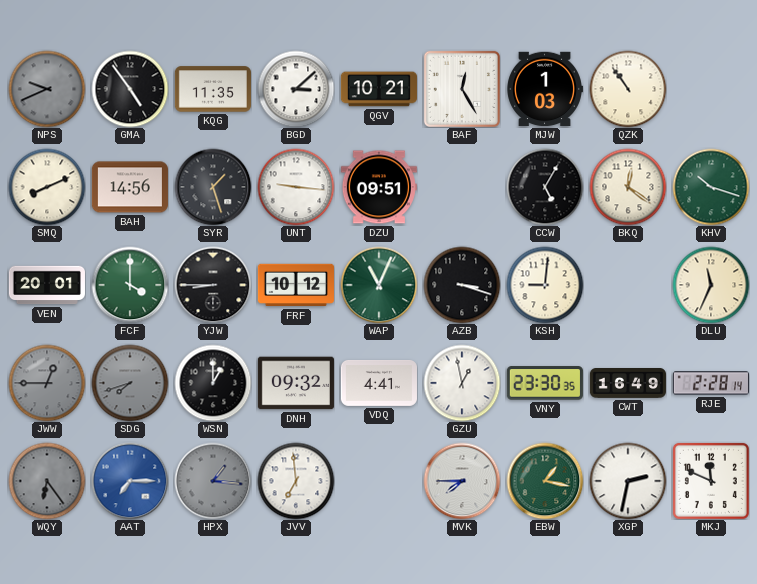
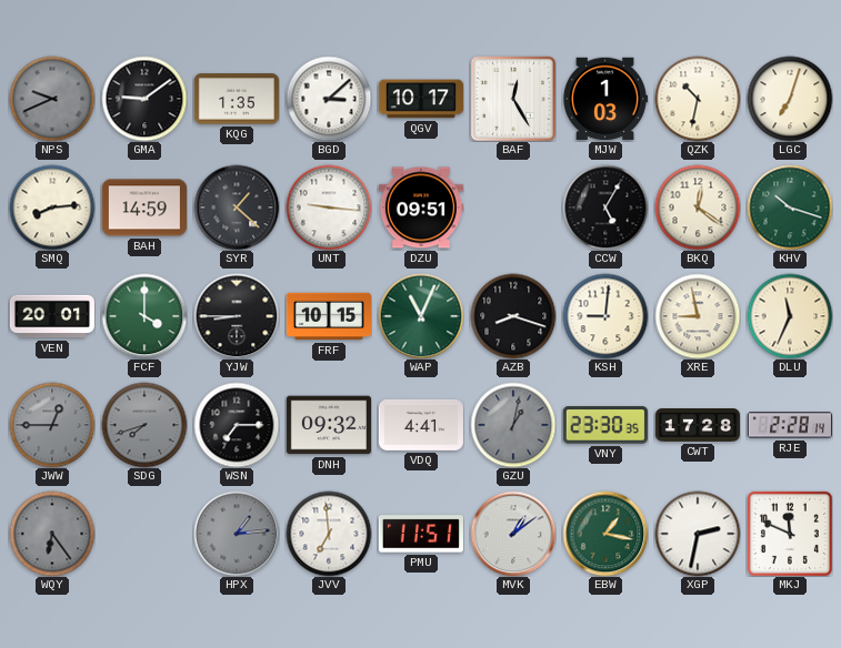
GMA: 4:54 -> 9:09
KQG: 11:35 -> 1:35
QGV: 10:21 -> 10:17
QZK: 10:54 -> 10:32
LGC: none -> 7:03
SMQ: 8:11 -> 8:14
BAH: 14:56 -> 14:59
SYR: 1:27 -> 1:22
FRF: 10:12 -> 10:15
AZB: 3:18 -> 8:18
XRE: none -> 8:58
WSN: 1:00 -> 7:15
GZU: 12:58 -> 1:02
GZU dial: white -> grey
CWT: 16:49 -> 17:28
AAT: 7:15 -> none
HPX: 1:16 -> 1:14
PMU: none -> 11:51
MVK: 7:45 -> 1:09
